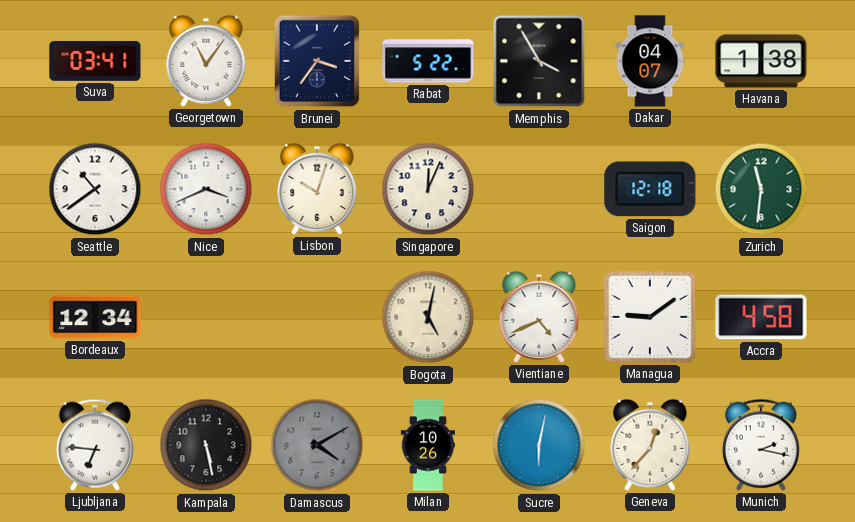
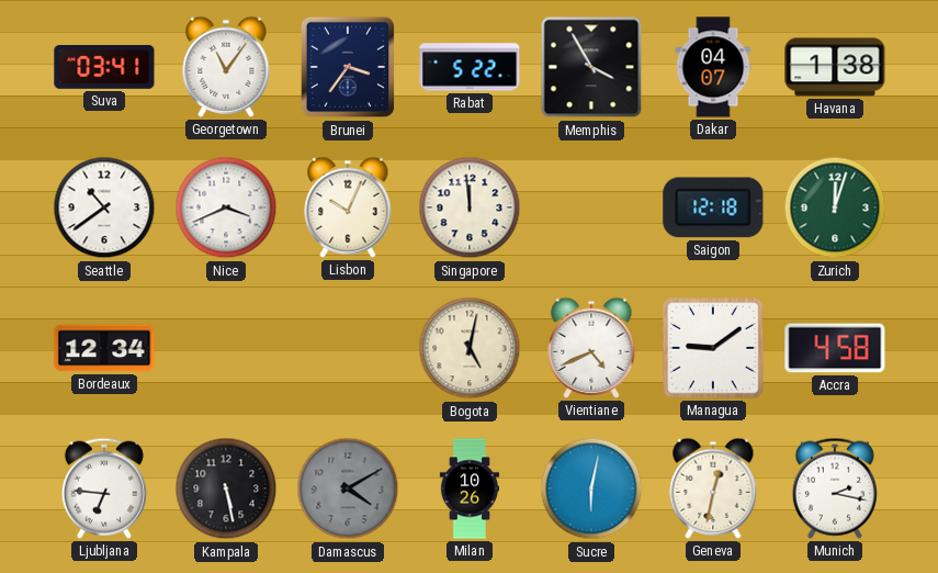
Lisbon: 10:03 -> 10:04
Singapore: 12:04 -> 11:59
Zurich: 11:31 -> 12:03
Geneva: 12:37 -> 12:32
